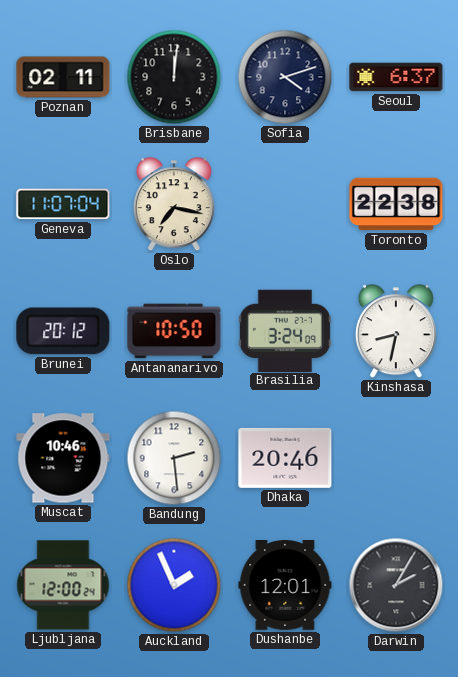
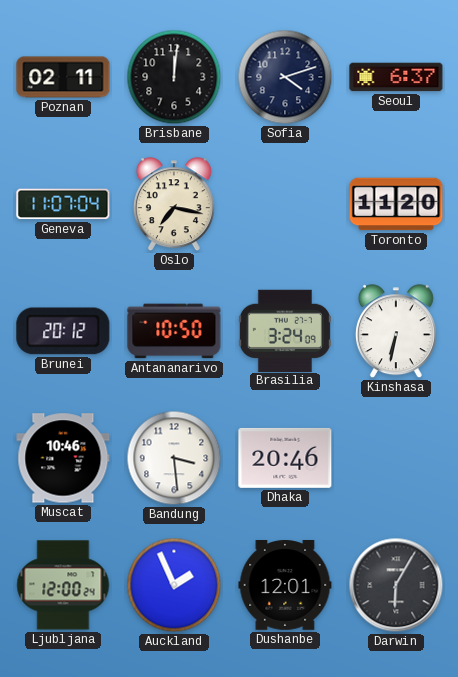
Toronto: 22:38 -> 11:20
Kinshasa: 8:32 -> 6:32
Bandung: 2:29 -> 3:29
Darwin: 2:05 -> 6:05
